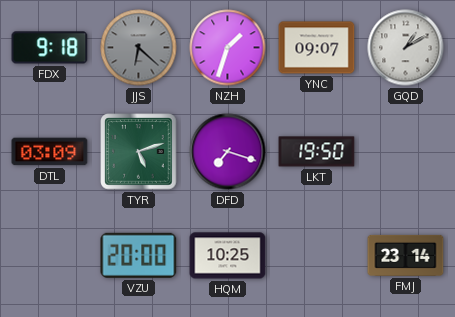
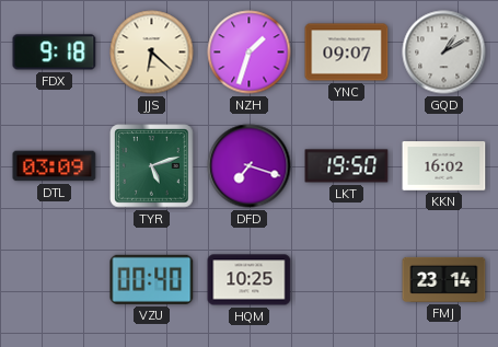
JJS dial: grey -> cream
KKN: none -> 16:02
VZU: 20:00 -> 00:40
